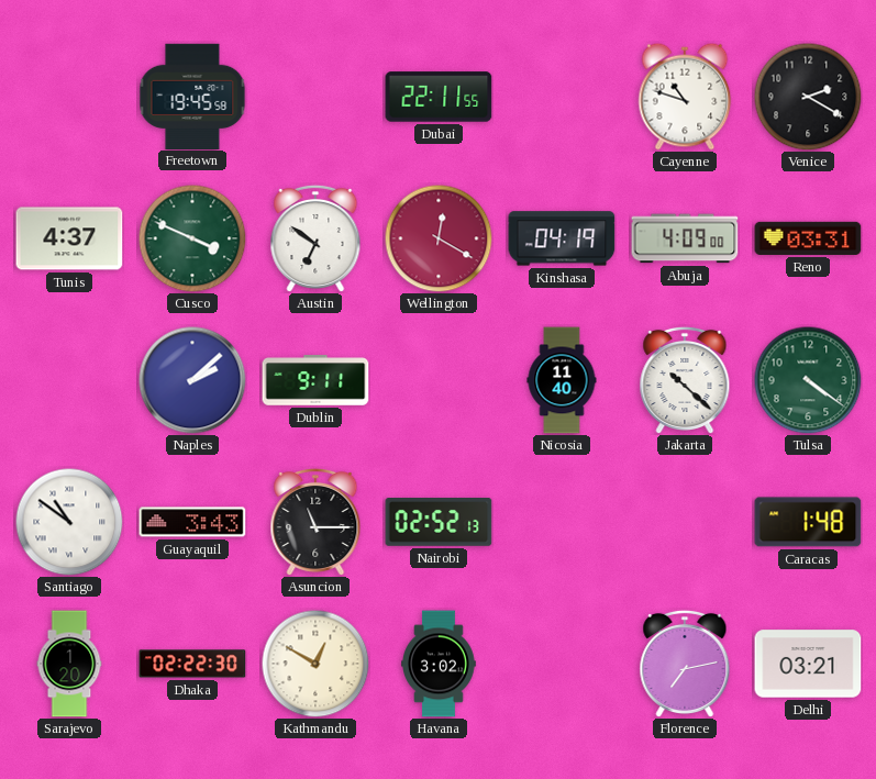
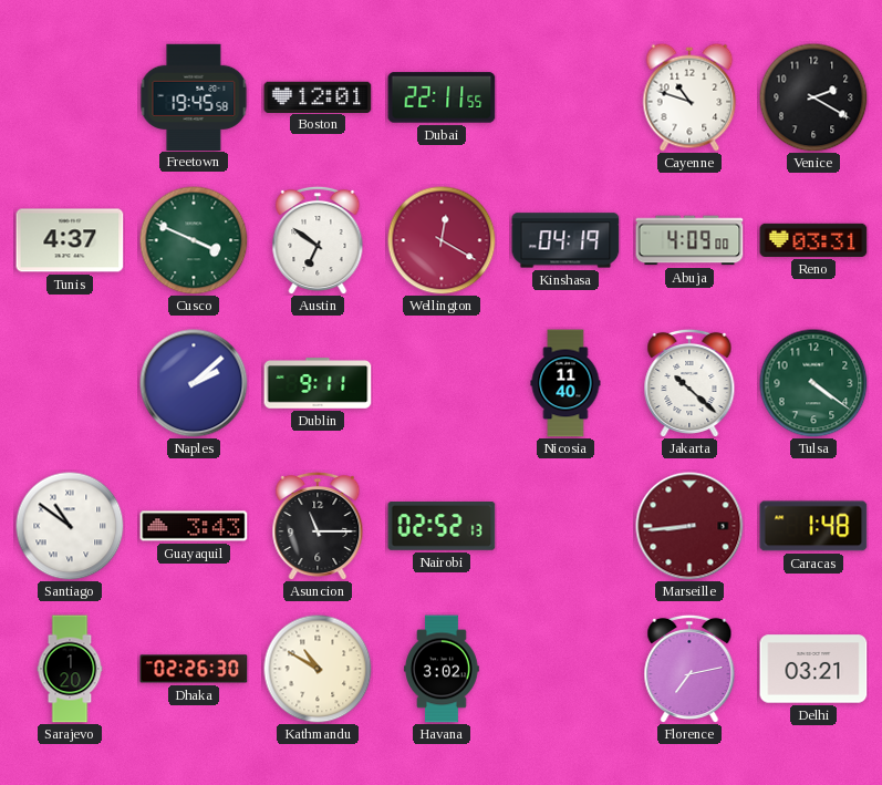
Boston: none -> 12:01
Marseille: none -> 8:44
Dhaka: 02:22 -> 02:26
Kathmandu: 12:50 -> 10:50
